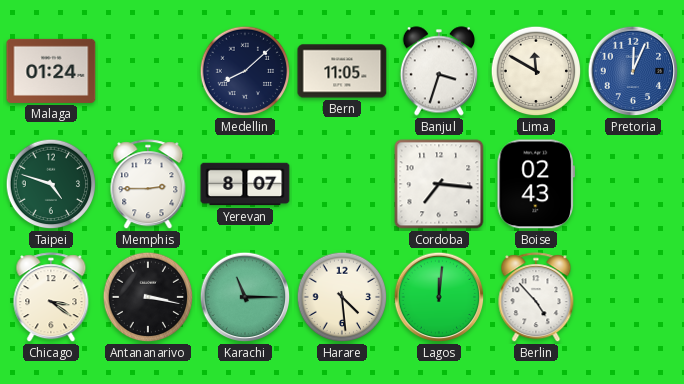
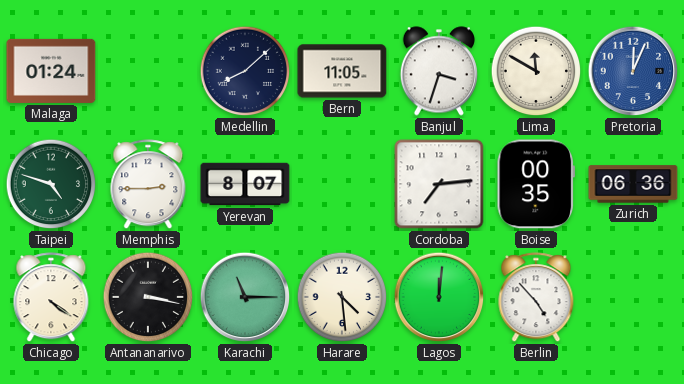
Cordoba: 7:16 -> 7:14
Boise: 02:43 -> 00:35
Zurich: none -> 06:36
Chicago: 3:21 -> 4:21
